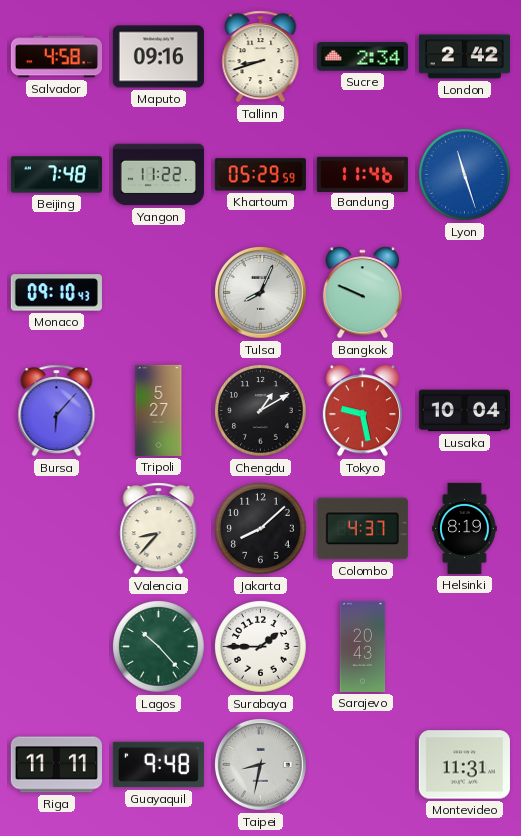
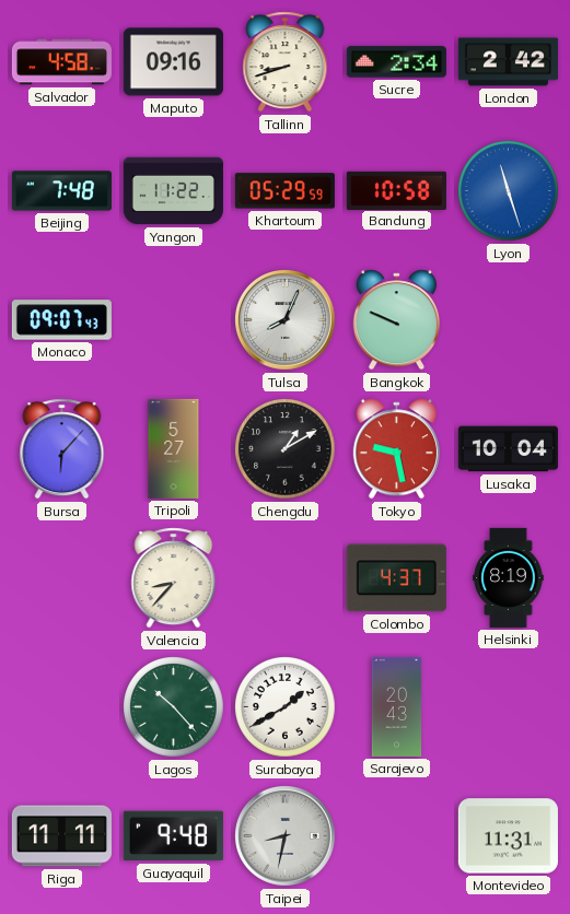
Bandung: 11:46 -> 10:58
Monaco: 09:10 -> 09:07
Jakarta: 8:08 -> none
Surabaya: 1:45 -> 1:40
